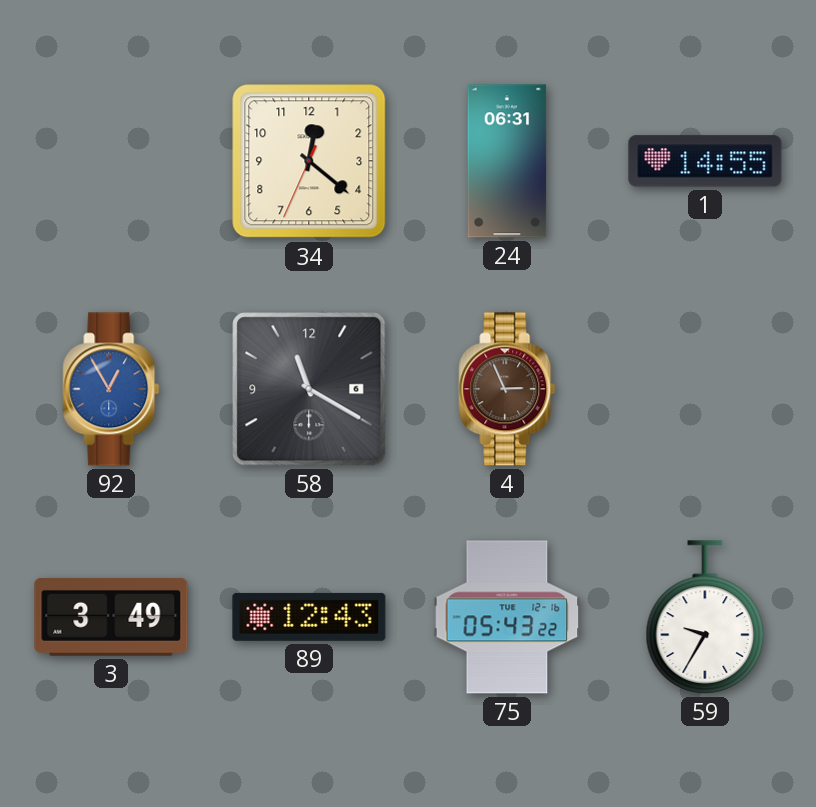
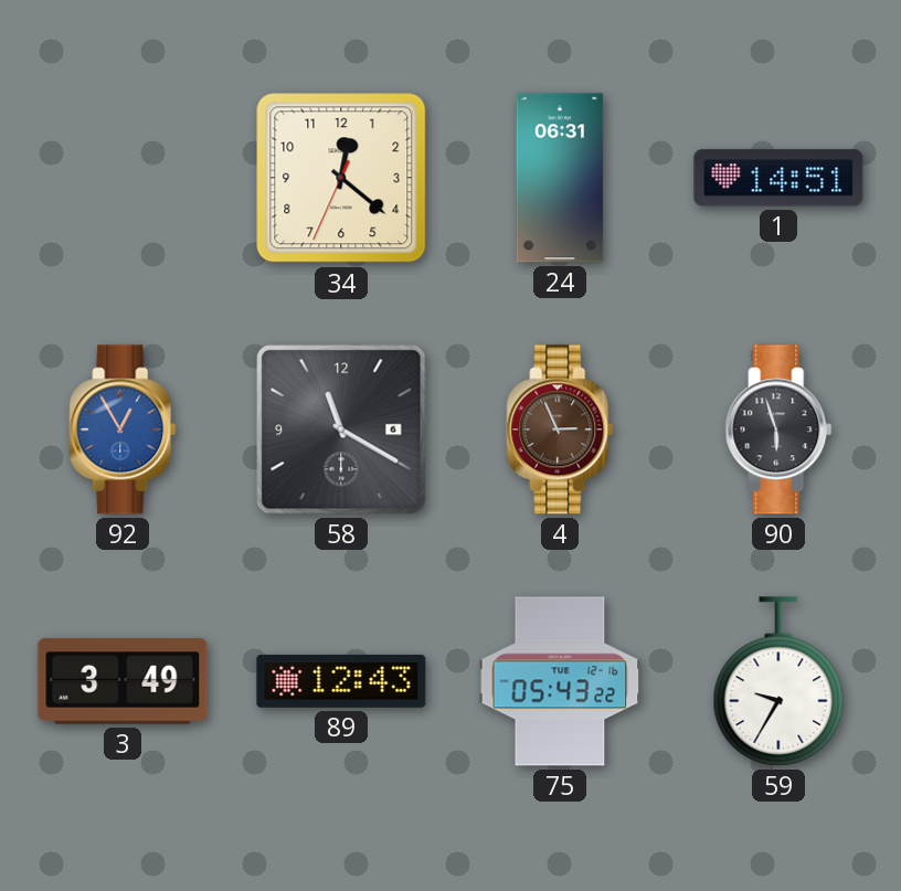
1: 14:55 -> 14:51
90: none -> 5:57
